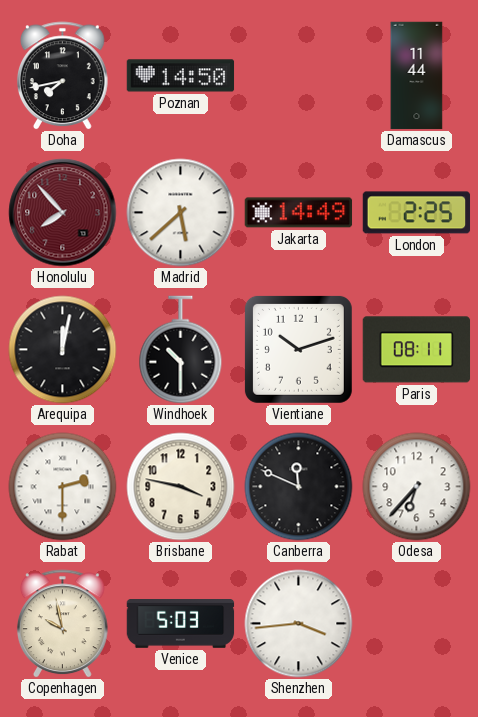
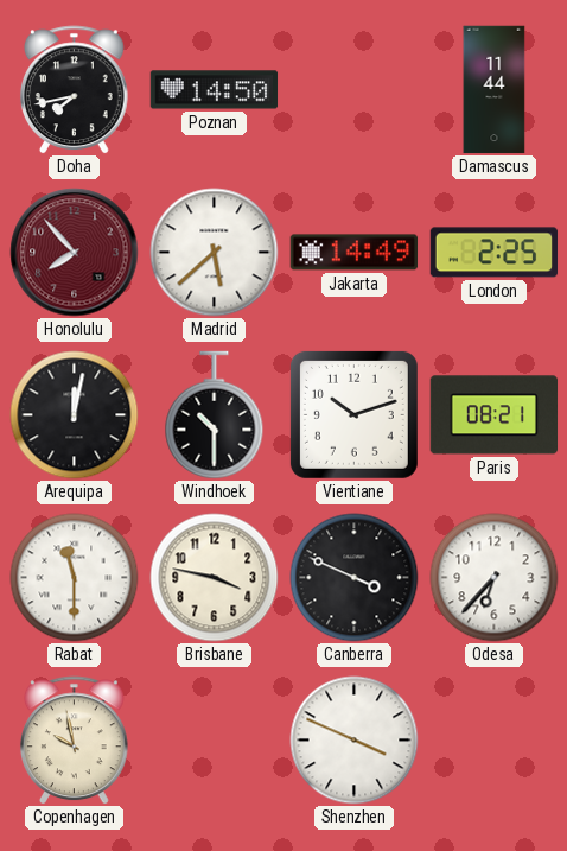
Paris: 08:11 -> 08:21
Rabat: 2:30 -> 11:30
Canberra: 11:49 -> 3:49
Venice: 5:03 -> none
Shenzhen: 3:44 -> 3:49
